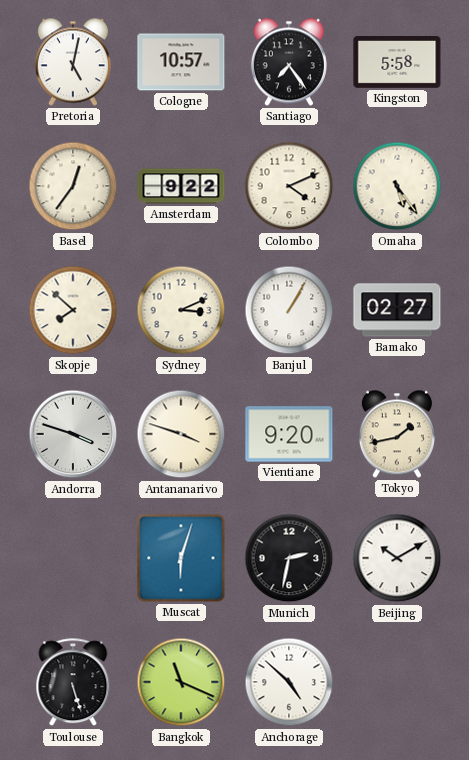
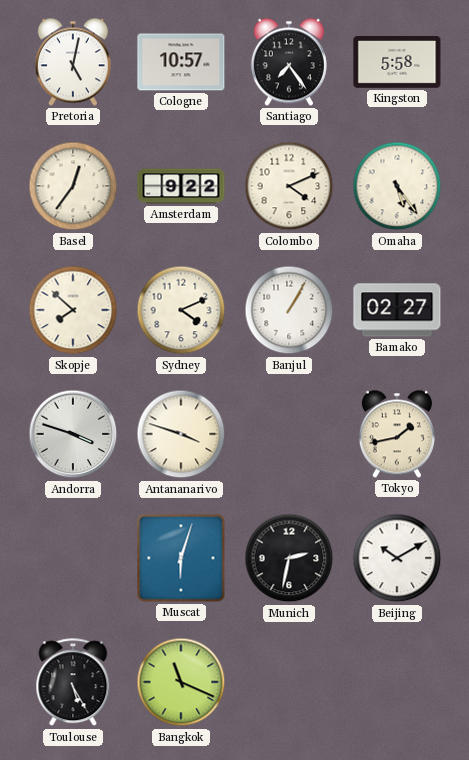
Sydney: 3:11 -> 4:11
Vientiane: 9:20 -> none
Toulouse: 5:27 -> 5:25
Anchorage: 4:52 -> none
